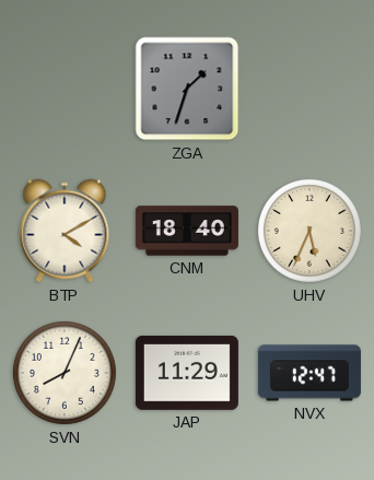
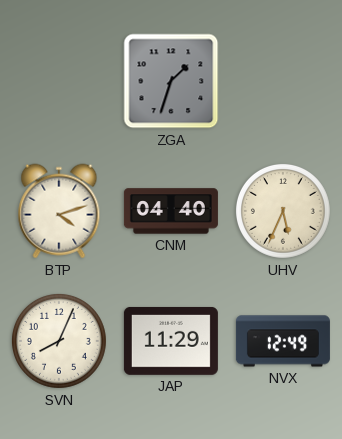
BTP: 4:10 -> 4:12
CNM: 18:40 -> 04:40
NVX: 12:47 -> 12:49
